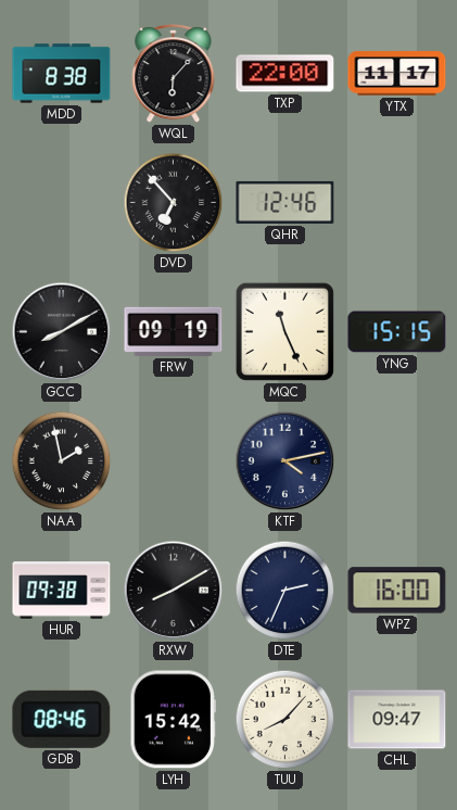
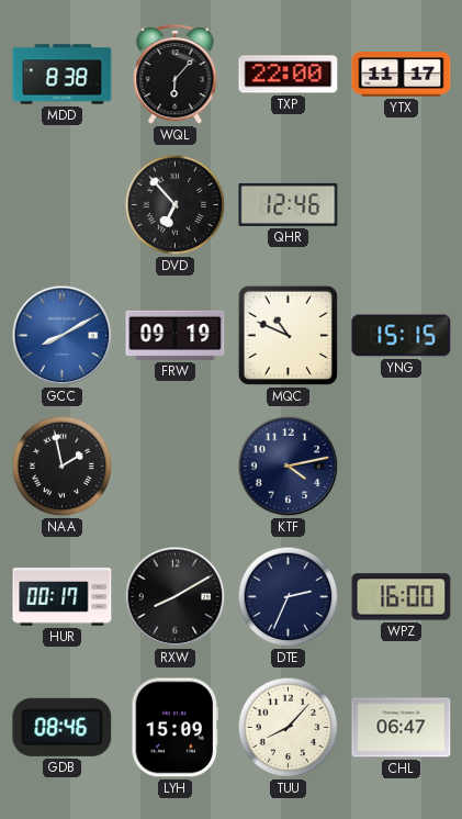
GCC dial: black -> blue
MQC: 11:26 -> 10:49
HUR: 09:38 -> 00:17
LYH: 15:42 -> 15:09
CHL: 09:47 -> 06:47
